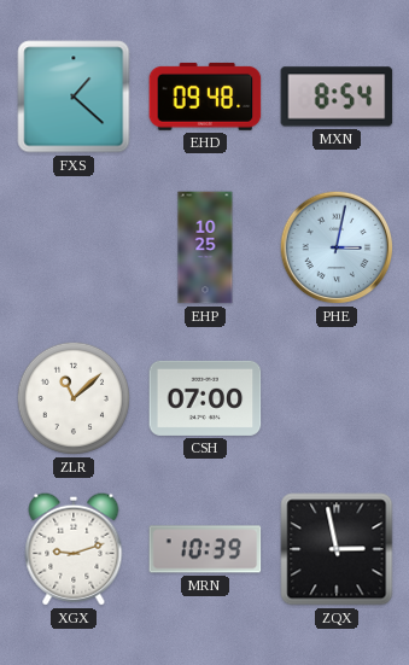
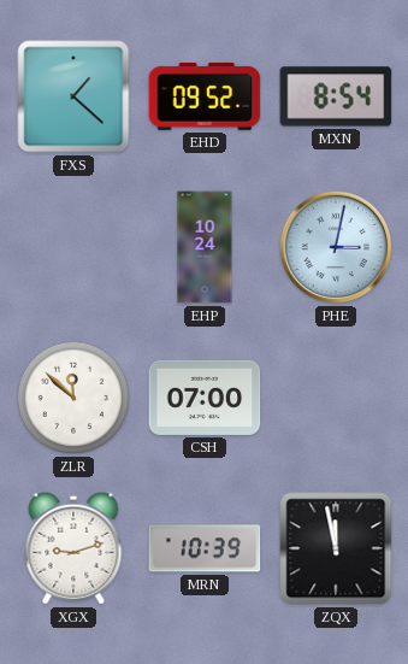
EHD: 09:48 -> 09:52
EHP: 10:25 -> 10:24
ZLR: 11:08 -> 11:52
ZQX: 2:58 -> 11:58
